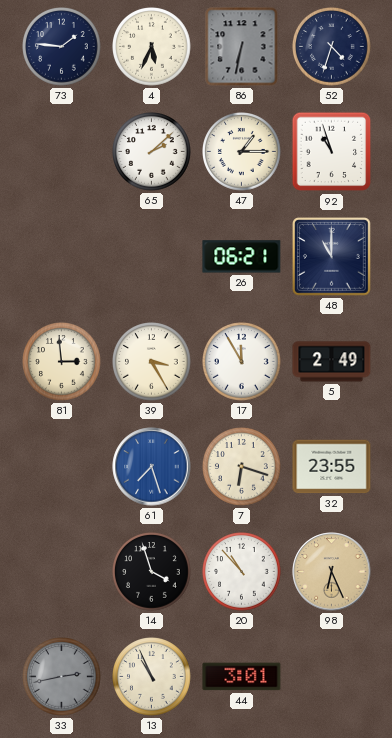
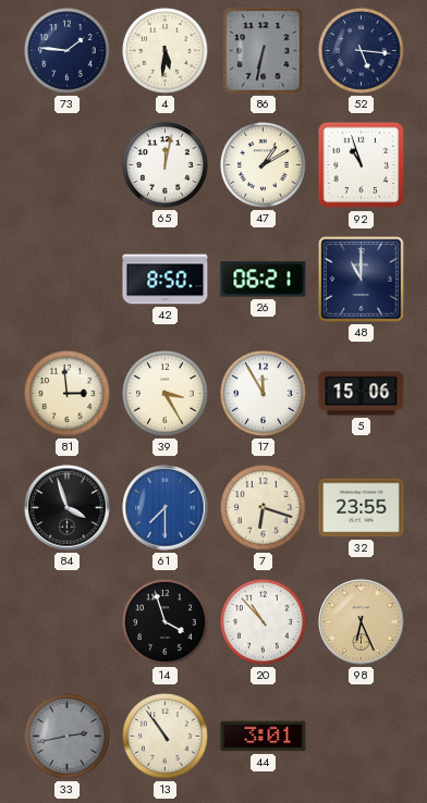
4: 5:34 -> 5:31
52: 4:33 -> 5:16
65: 2:08 -> 12:02
47: 1:15 -> 1:10
42: none -> 8:50
5: 2:49 -> 15:06
84: none -> 3:57
61: 7:27 -> 7:30
13: 10:56 -> 10:54
